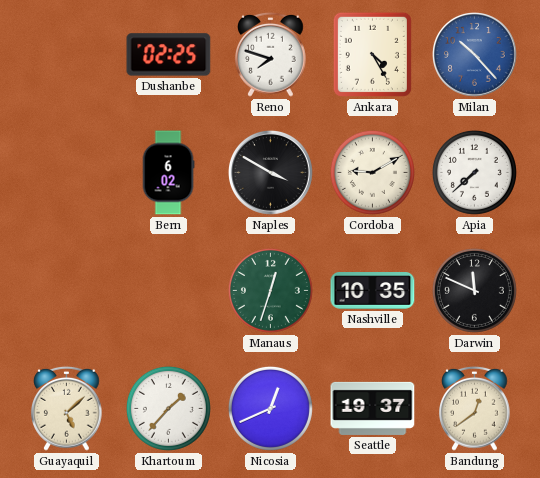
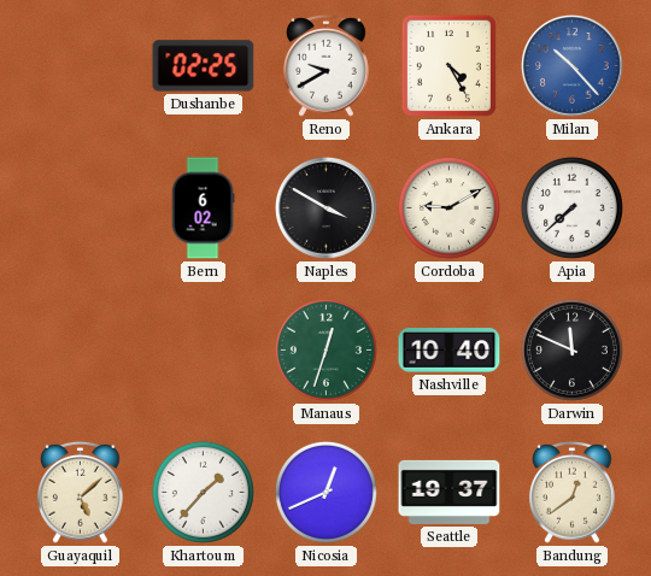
Reno: 7:48 -> 9:40
Nashville: 10:35 -> 10:40
